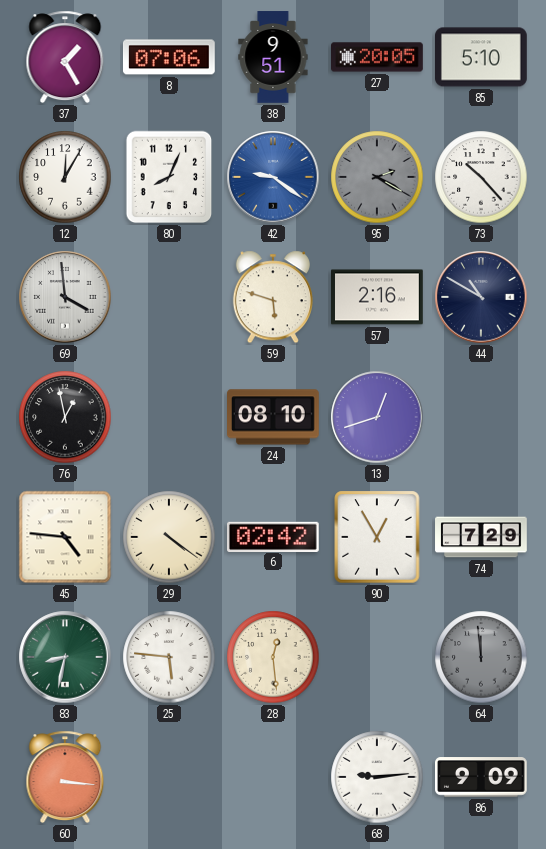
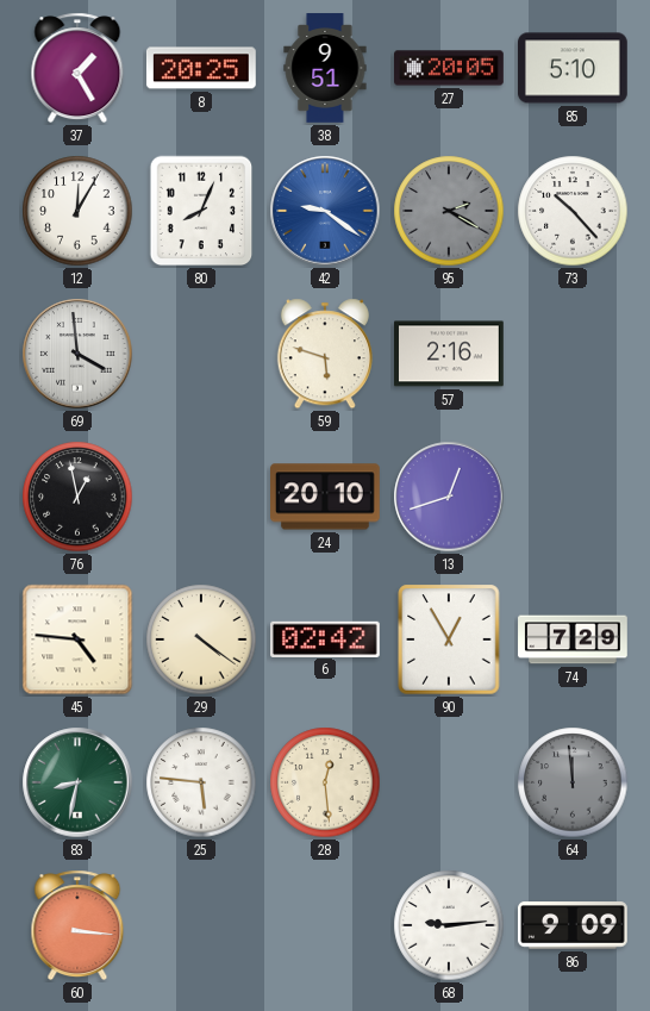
8: 07:06 -> 20:25
44: 10:50 -> none
24: 08:10 -> 20:10
